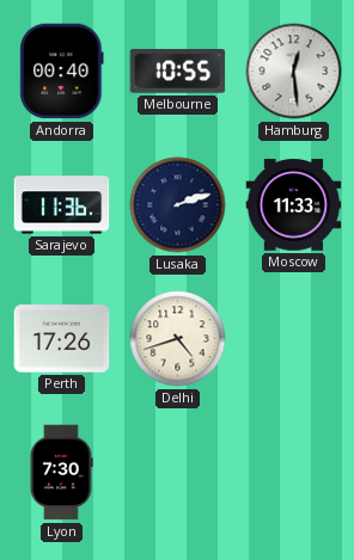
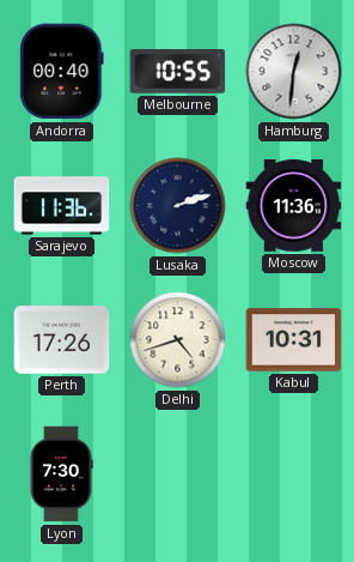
Hamburg: 12:29 -> 12:31
Moscow: 11:33 -> 11:36
Kabul: none -> 10:31
